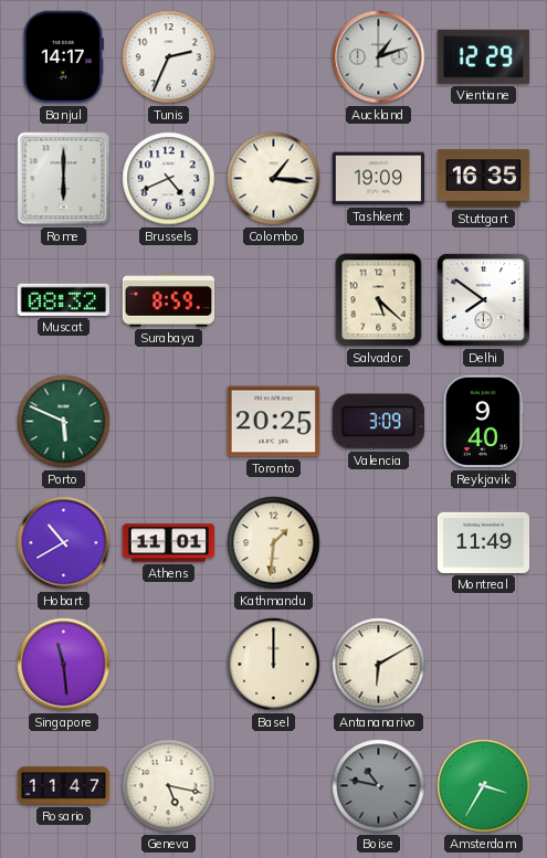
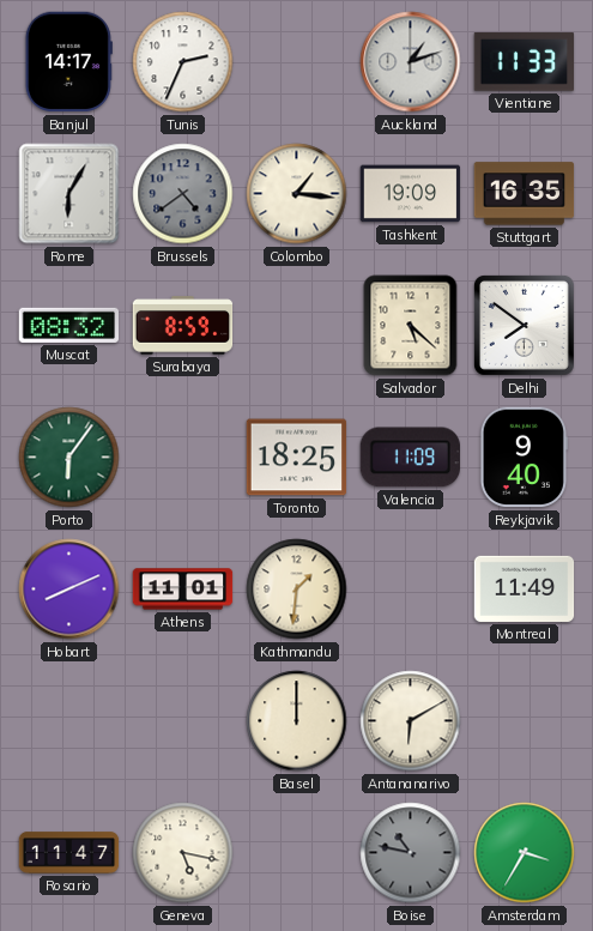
Vientiane: 12:29 -> 11:33
Rome: 6:00 -> 6:05
Brussels: 4:41 -> 4:39
Brussels dial: white -> grey
Porto: 5:49 -> 6:06
Toronto: 20:25 -> 18:25
Valencia: 3:09 -> 11:09
Hobart: 10:40 -> 8:11
Singapore: 11:29 -> none
